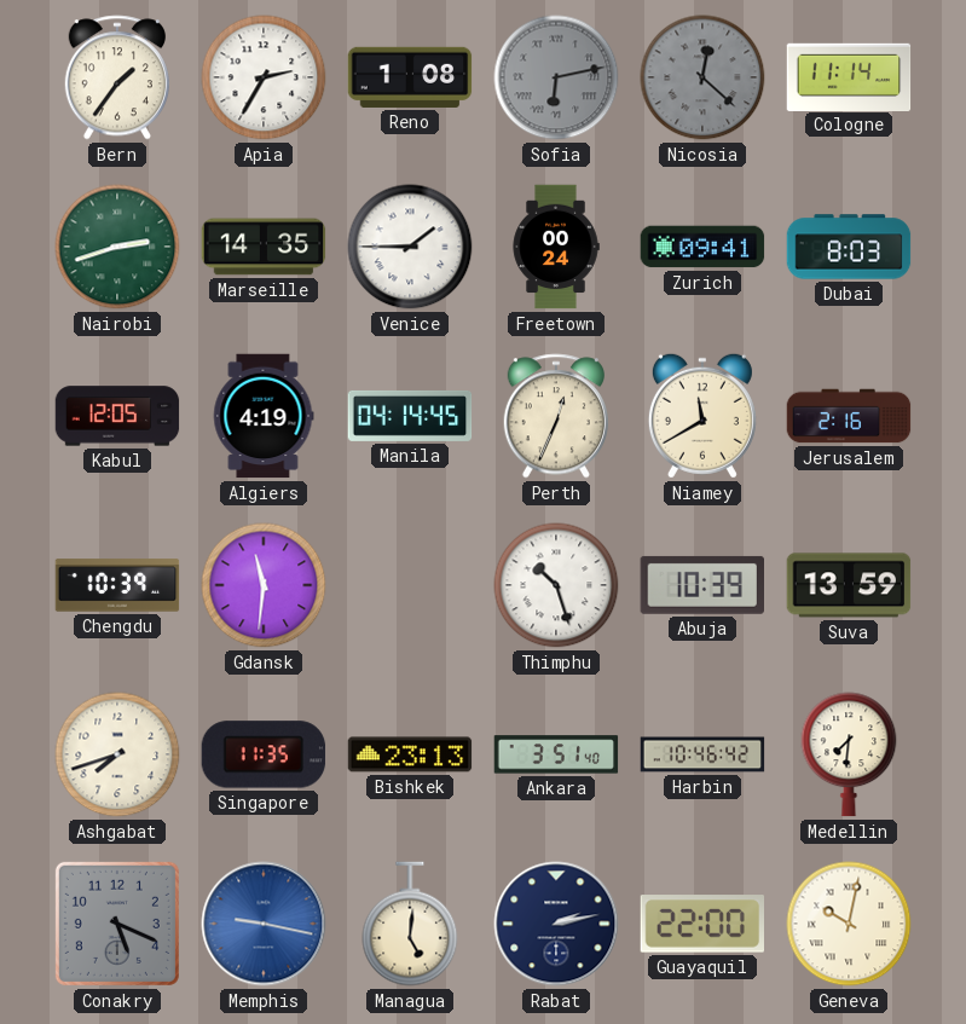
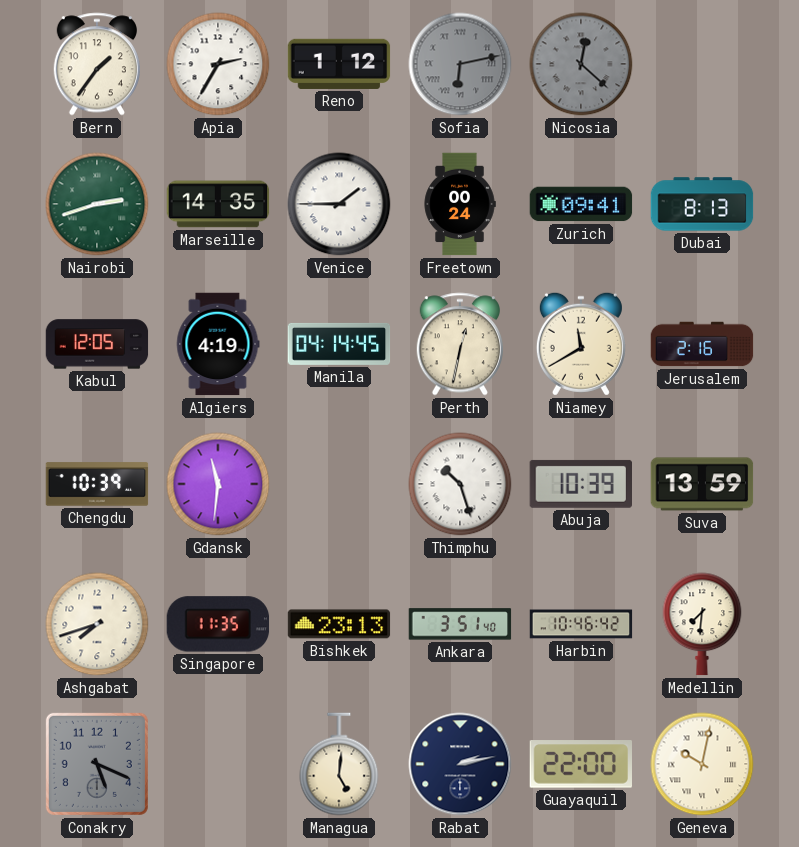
Reno: 1:08 -> 1:12
Cologne: 11:14 -> none
Dubai: 8:03 -> 8:13
Perth: 12:34 -> 12:32
Memphis: 9:17 -> none
